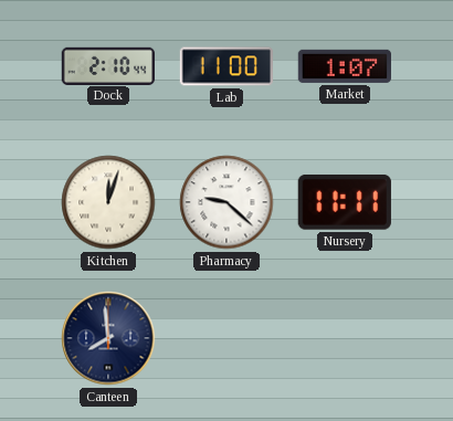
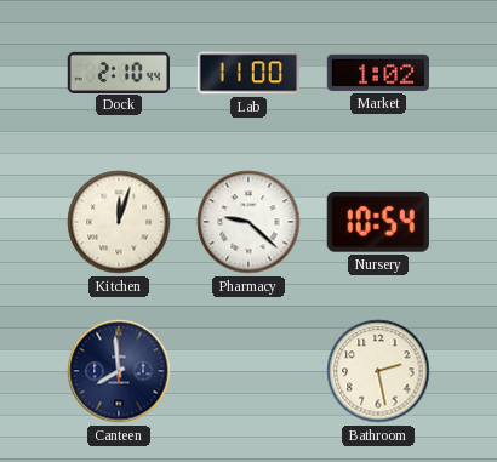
Market: 1:07 -> 1:02
Nursery: 11:11 -> 10:54
Bathroom: none -> 2:28
